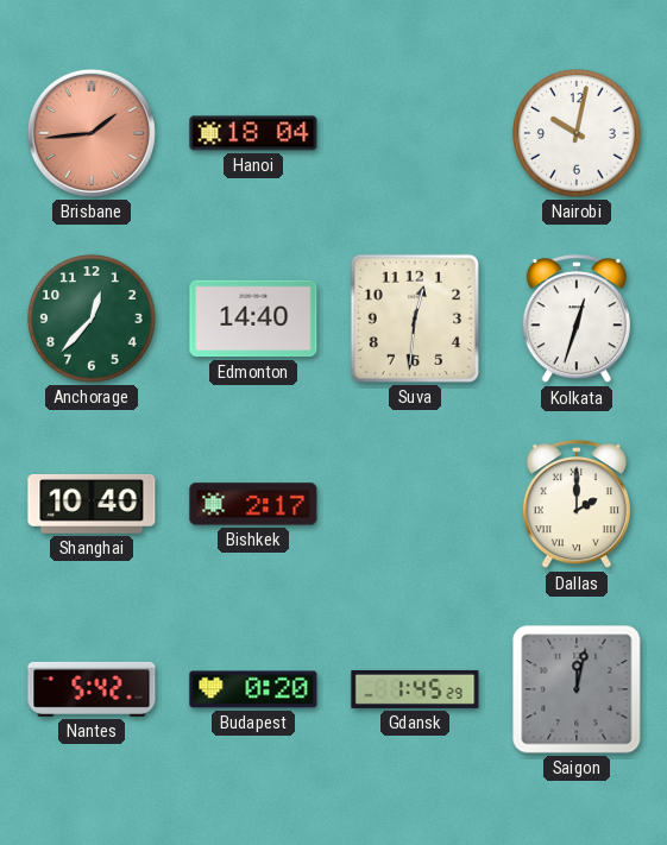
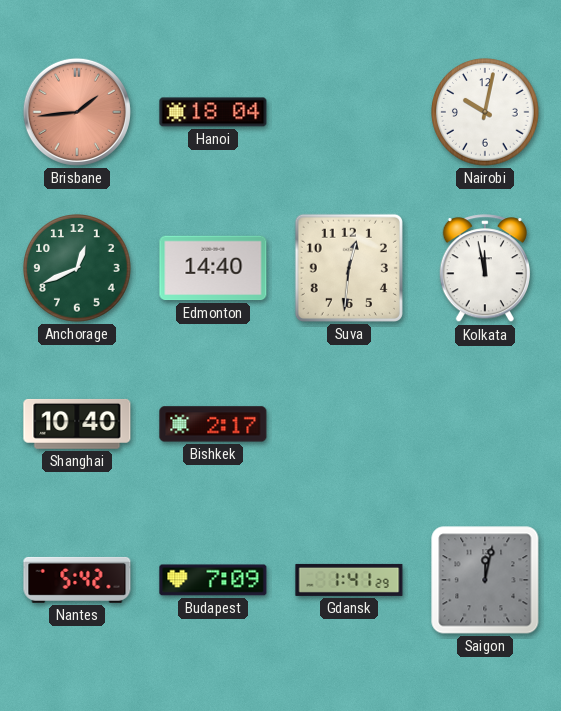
Anchorage: 12:37 -> 12:41
Kolkata: 12:33 -> 11:58
Dallas: 2:00 -> none
Budapest: 0:20 -> 7:09
Gdansk: 1:45 -> 1:41
